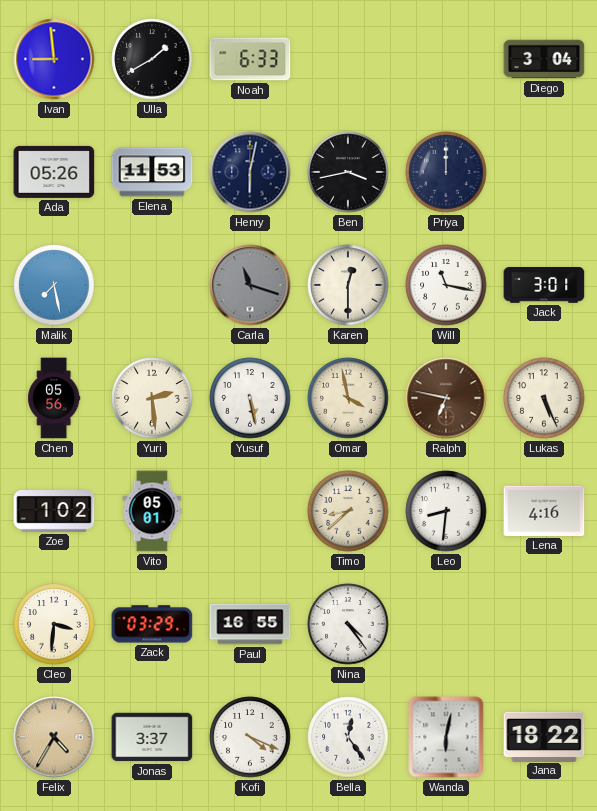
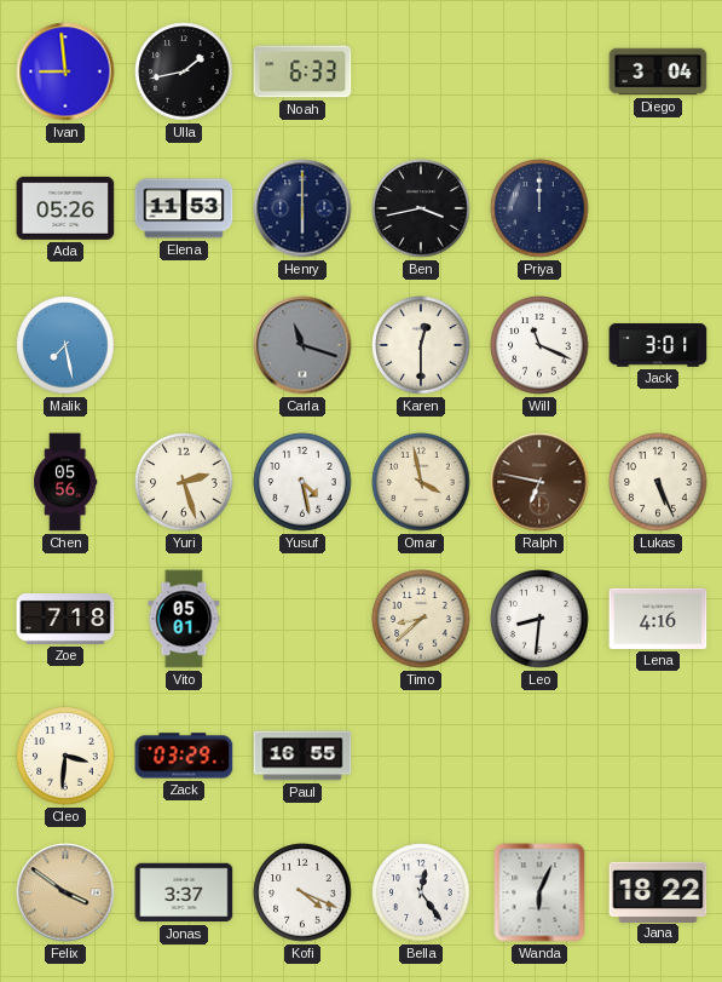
Ulla: 1:40 -> 1:43
Henry: 6:02 -> 6:00
Will: 11:17 -> 11:19
Yuri: 2:29 -> 2:27
Yusuf: 5:28 -> 4:28
Zoe: 1:02 -> 7:18
Nina: 4:24 -> none
Felix: 4:35 -> 3:51
Wanda: 6:02 -> 6:04
